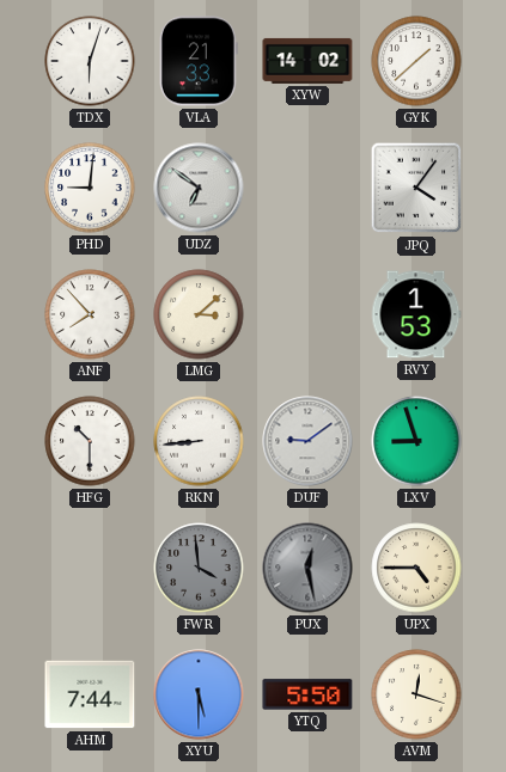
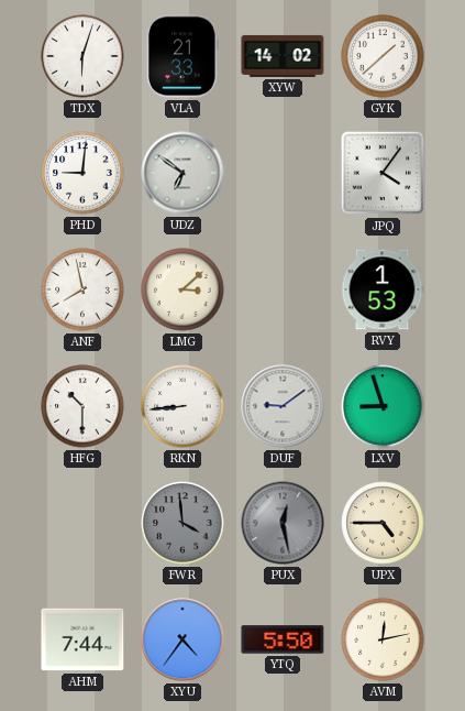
ANF: 7:53 -> 7:58
XYU: 5:30 -> 4:36
AVM: 12:18 -> 12:13
